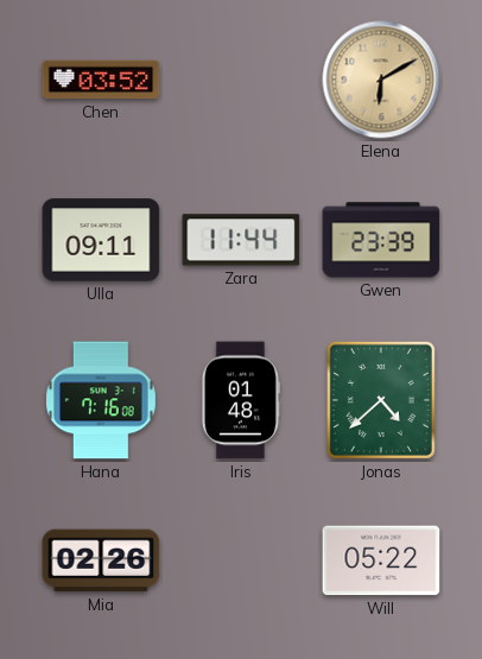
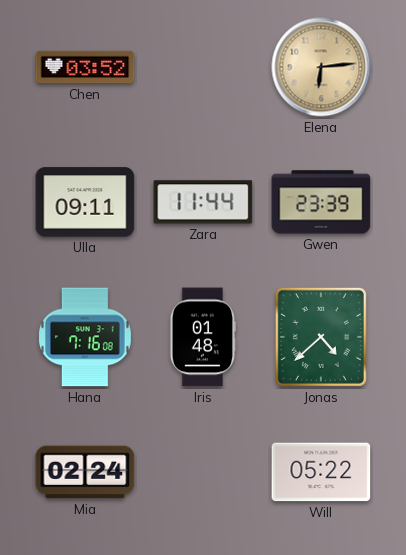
Elena: 6:10 -> 6:14
Mia: 02:26 -> 02:24
